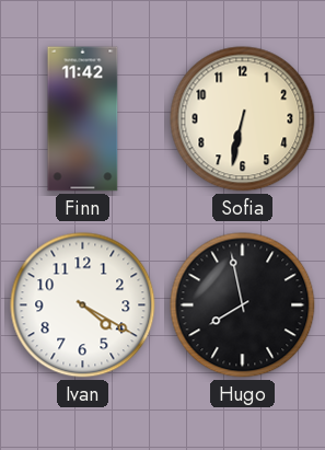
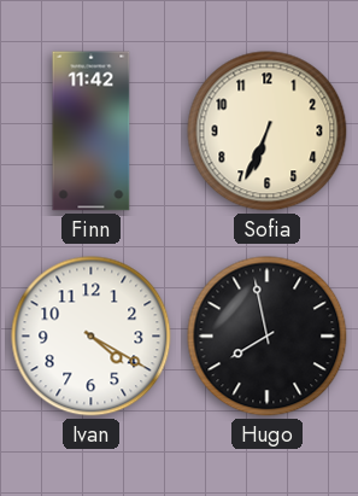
Sofia: 6:32 -> 6:34
